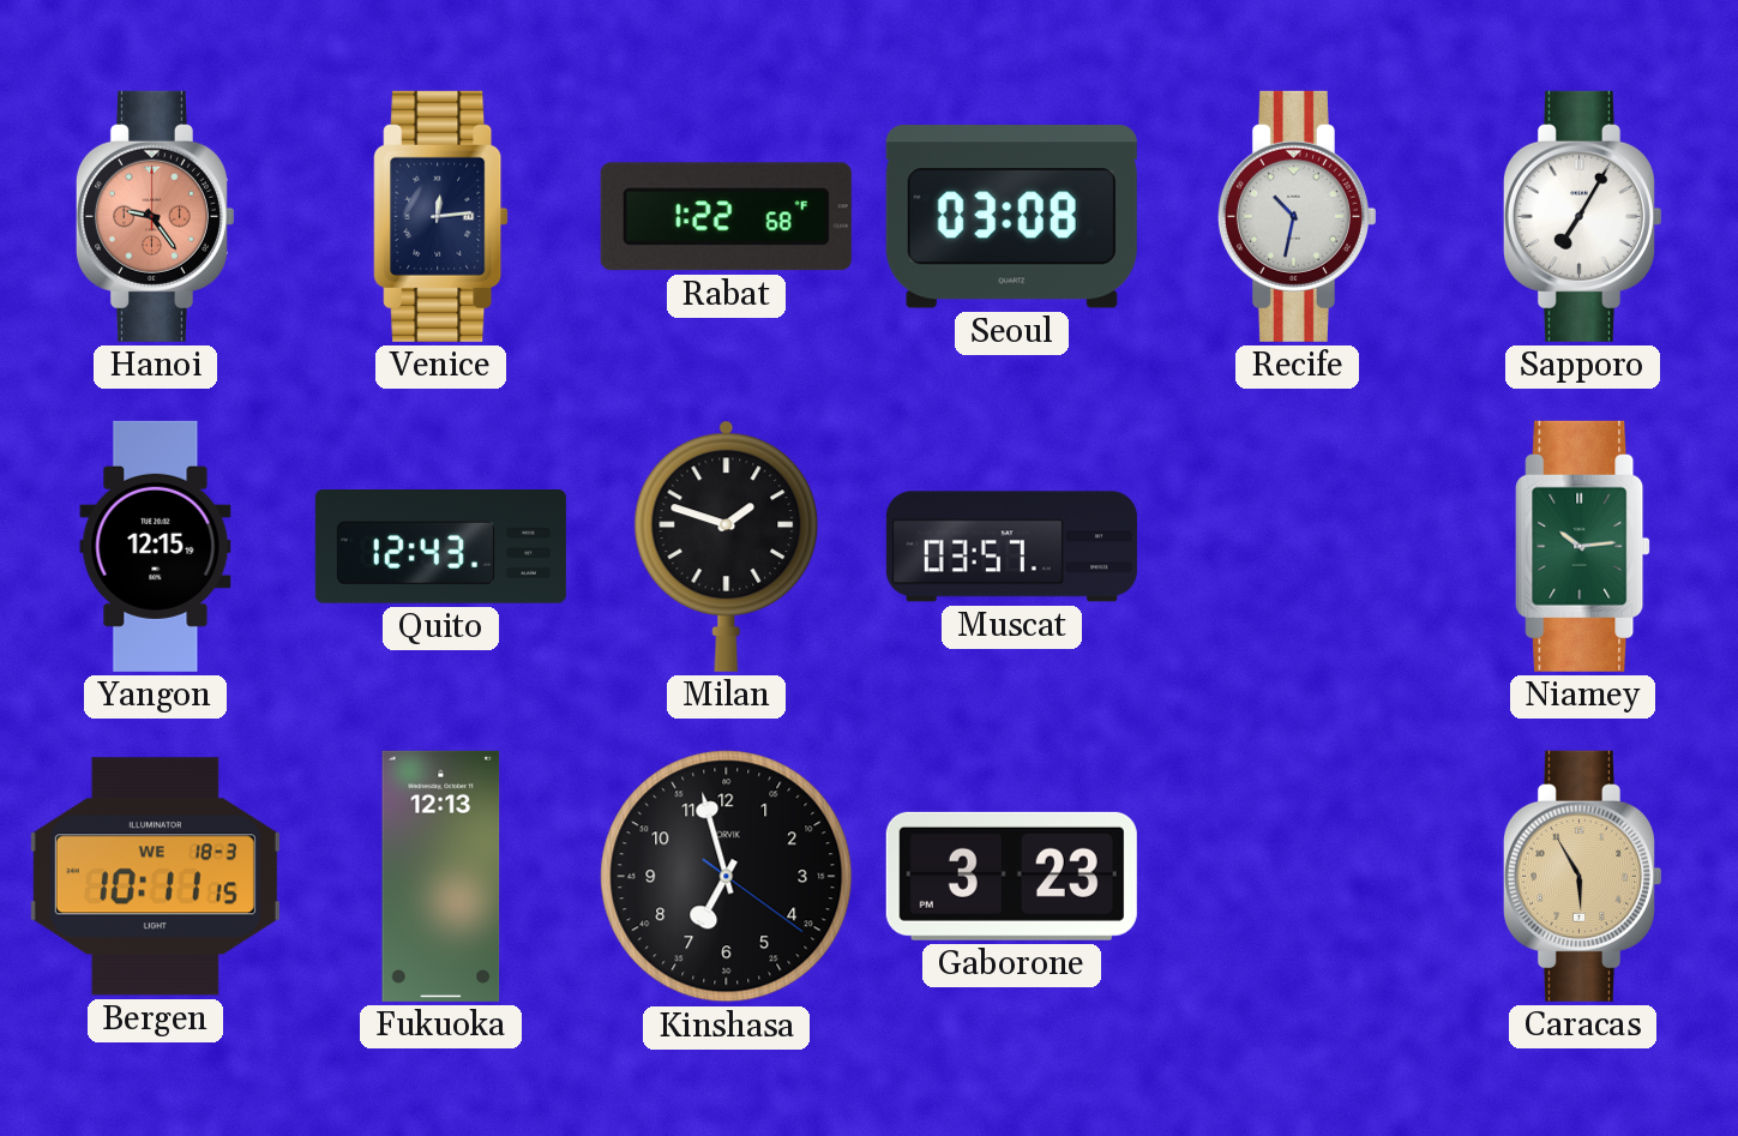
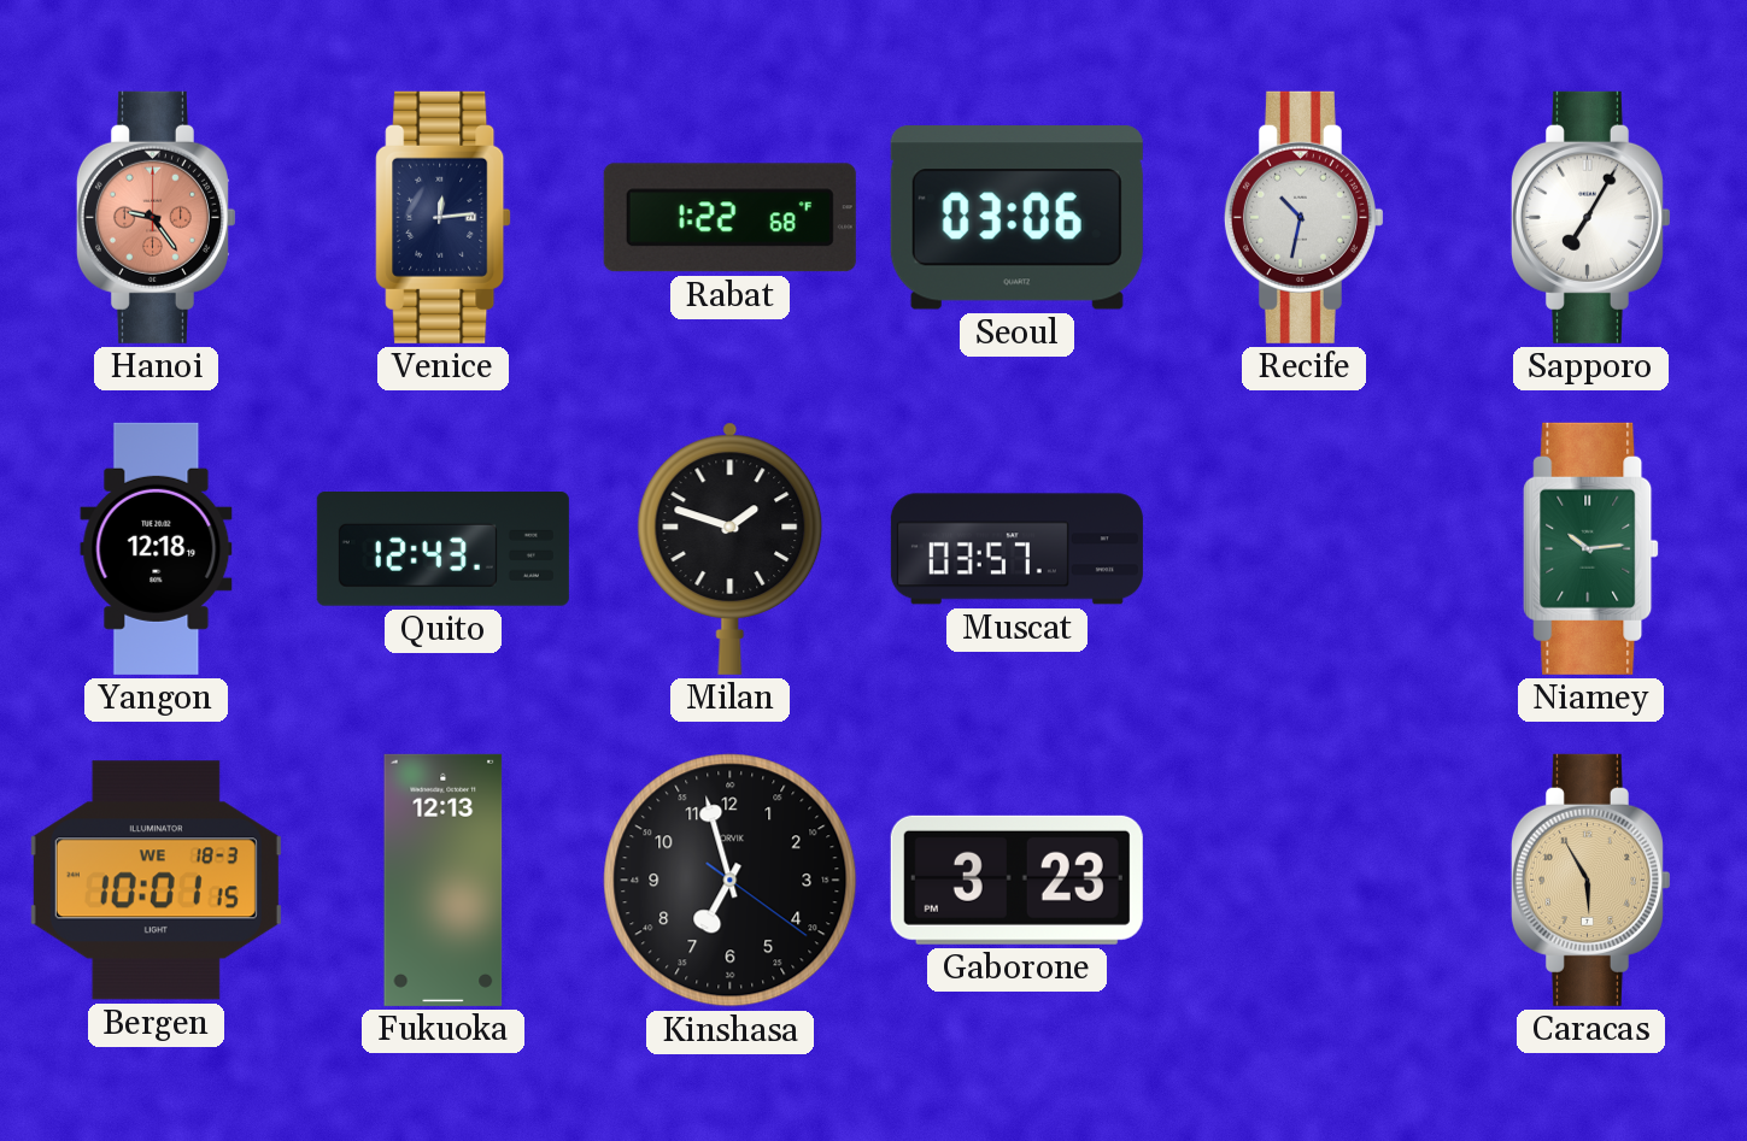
Seoul: 03:08 -> 03:06
Yangon: 12:15 -> 12:18
Bergen: 10:11 -> 10:01
